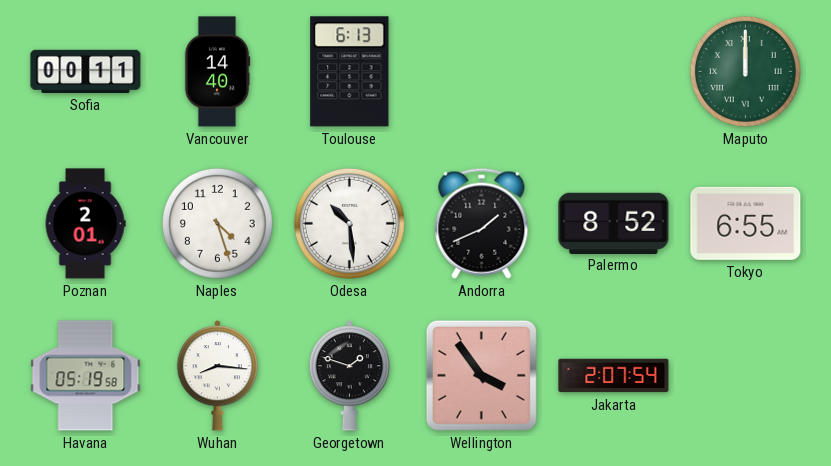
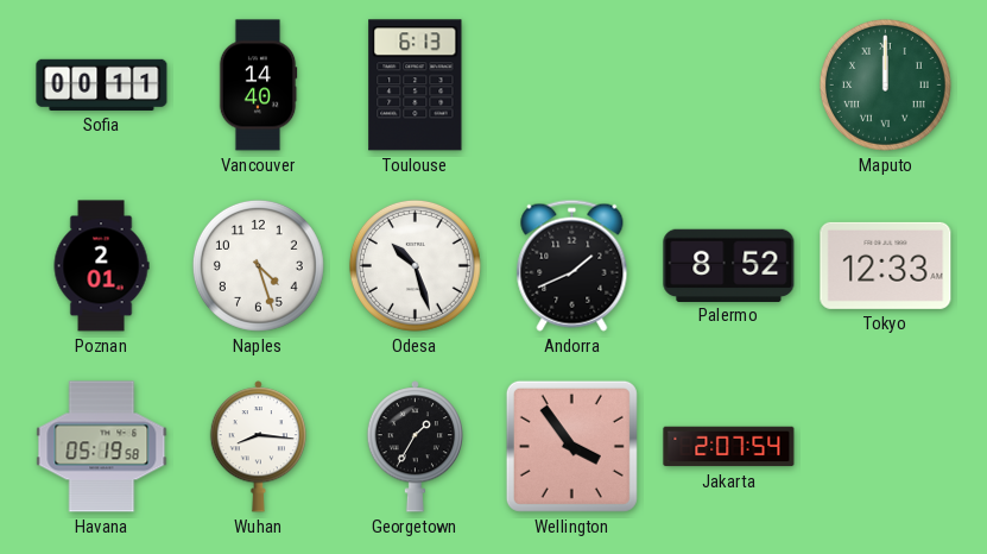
Odesa: 10:29 -> 10:27
Tokyo: 6:55 -> 12:33
Georgetown: 1:48 -> 1:35
